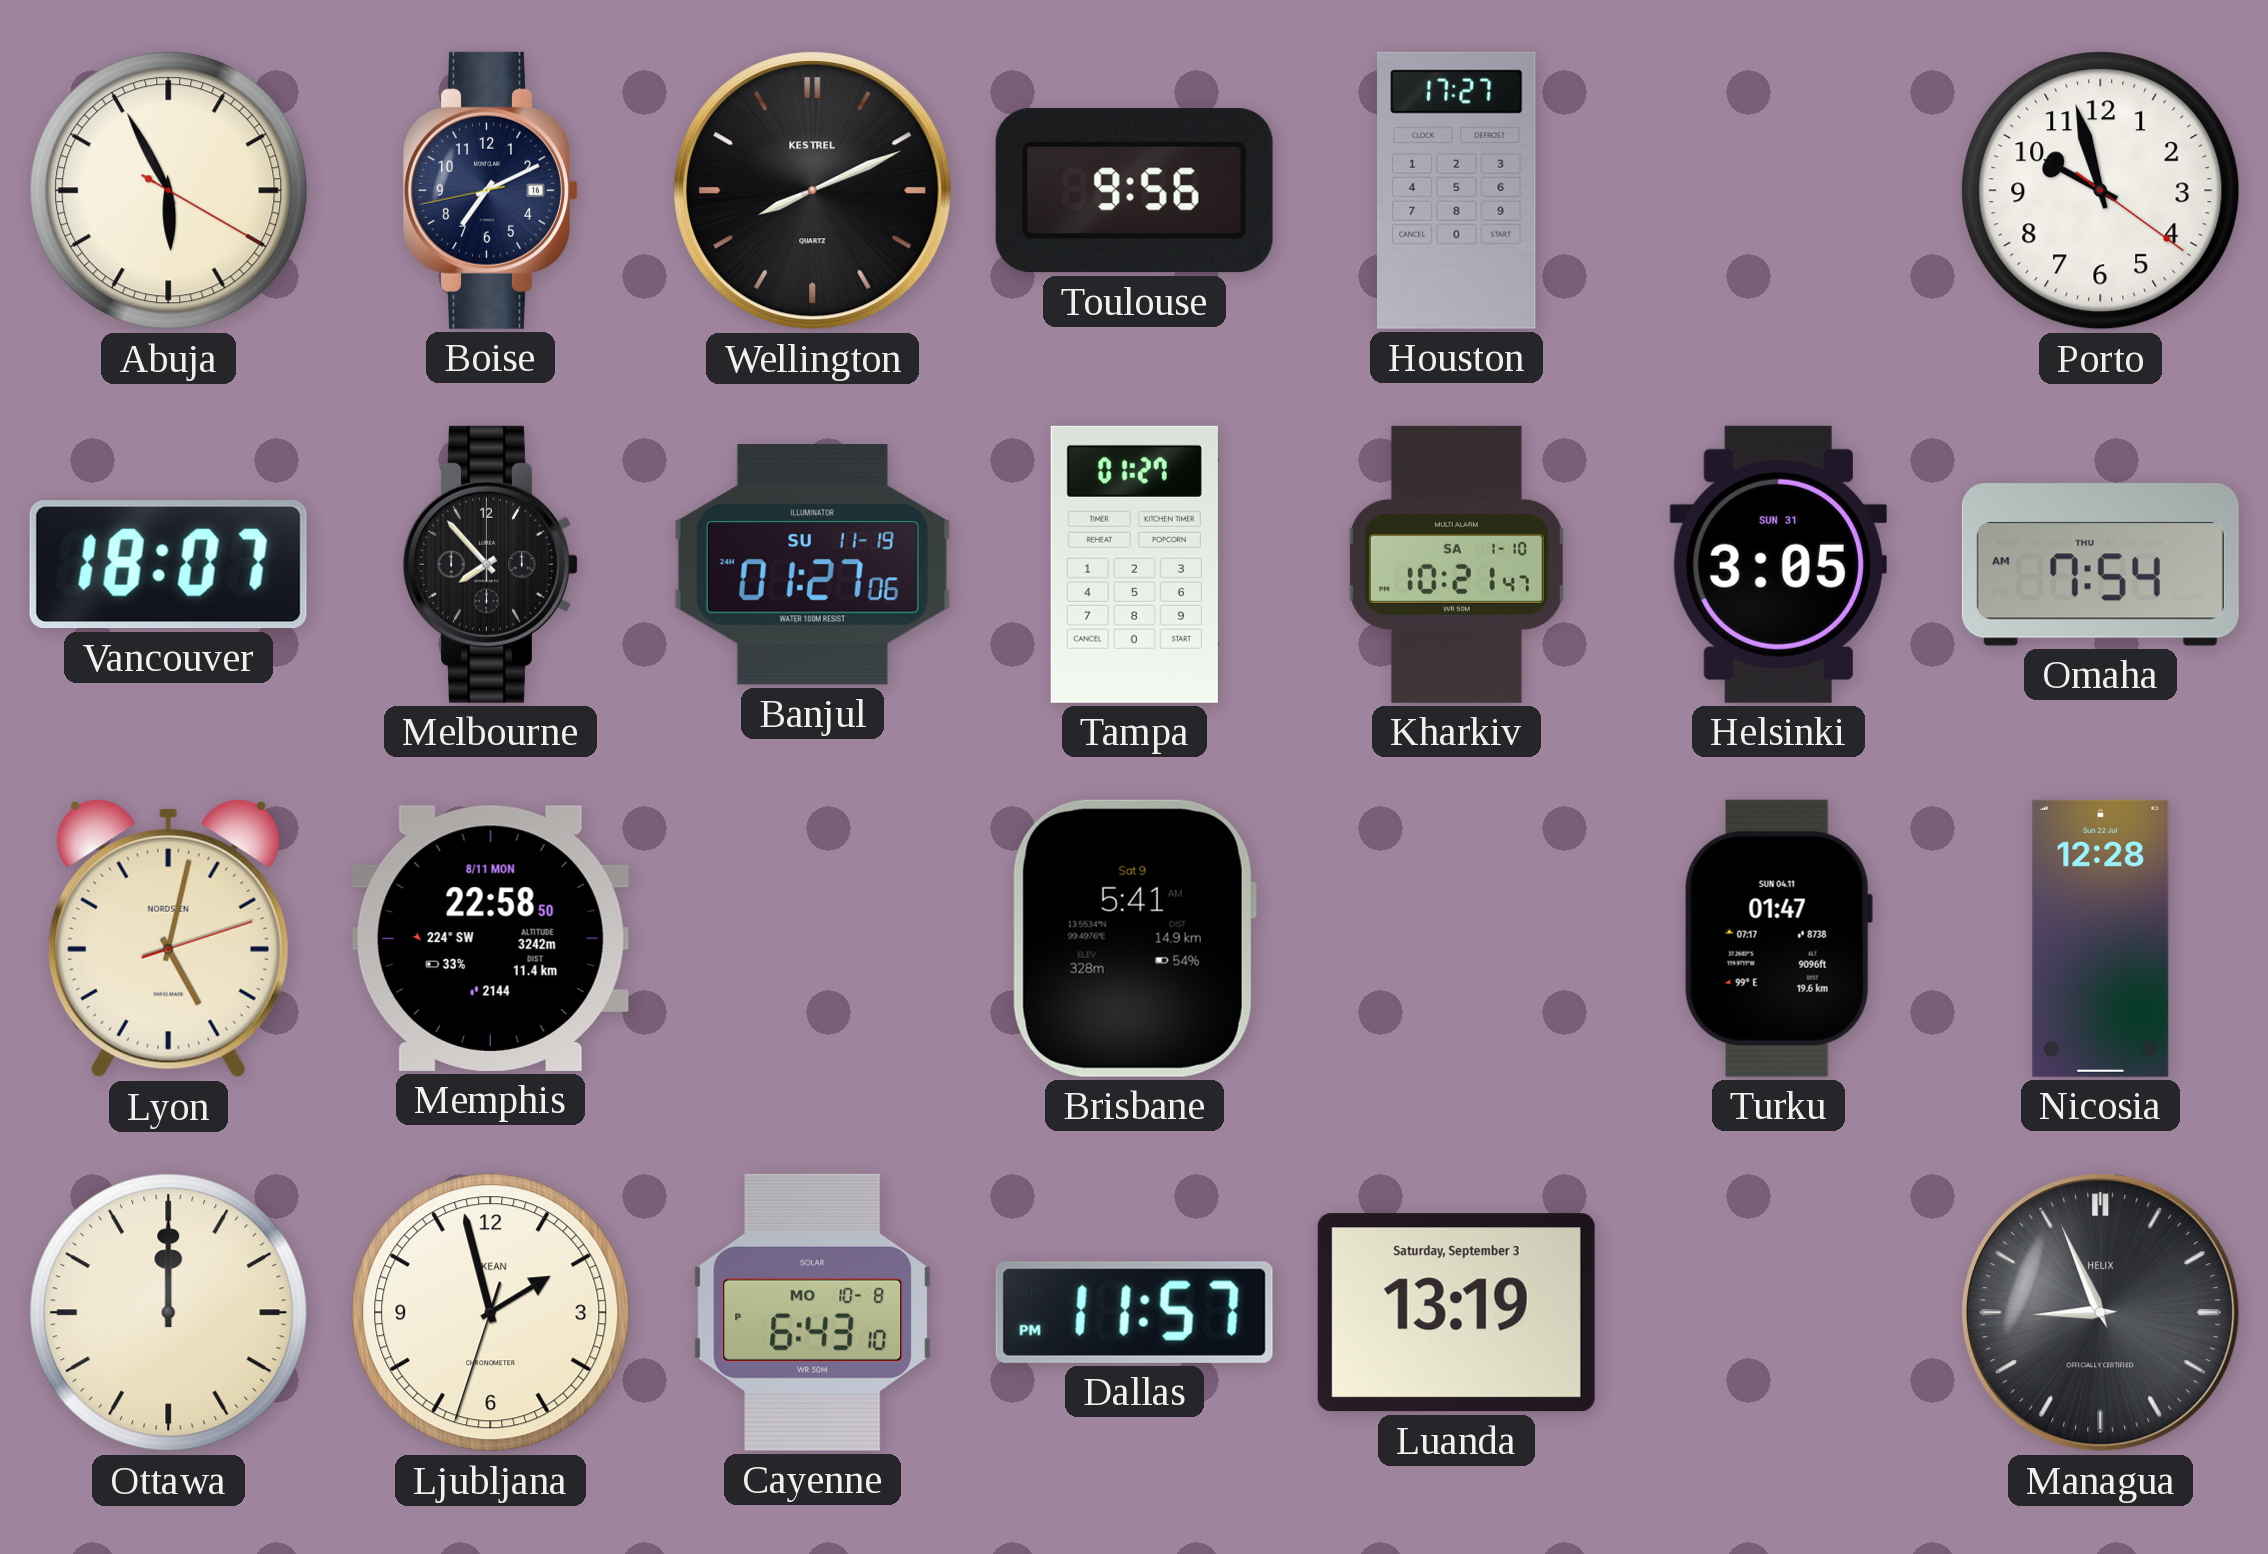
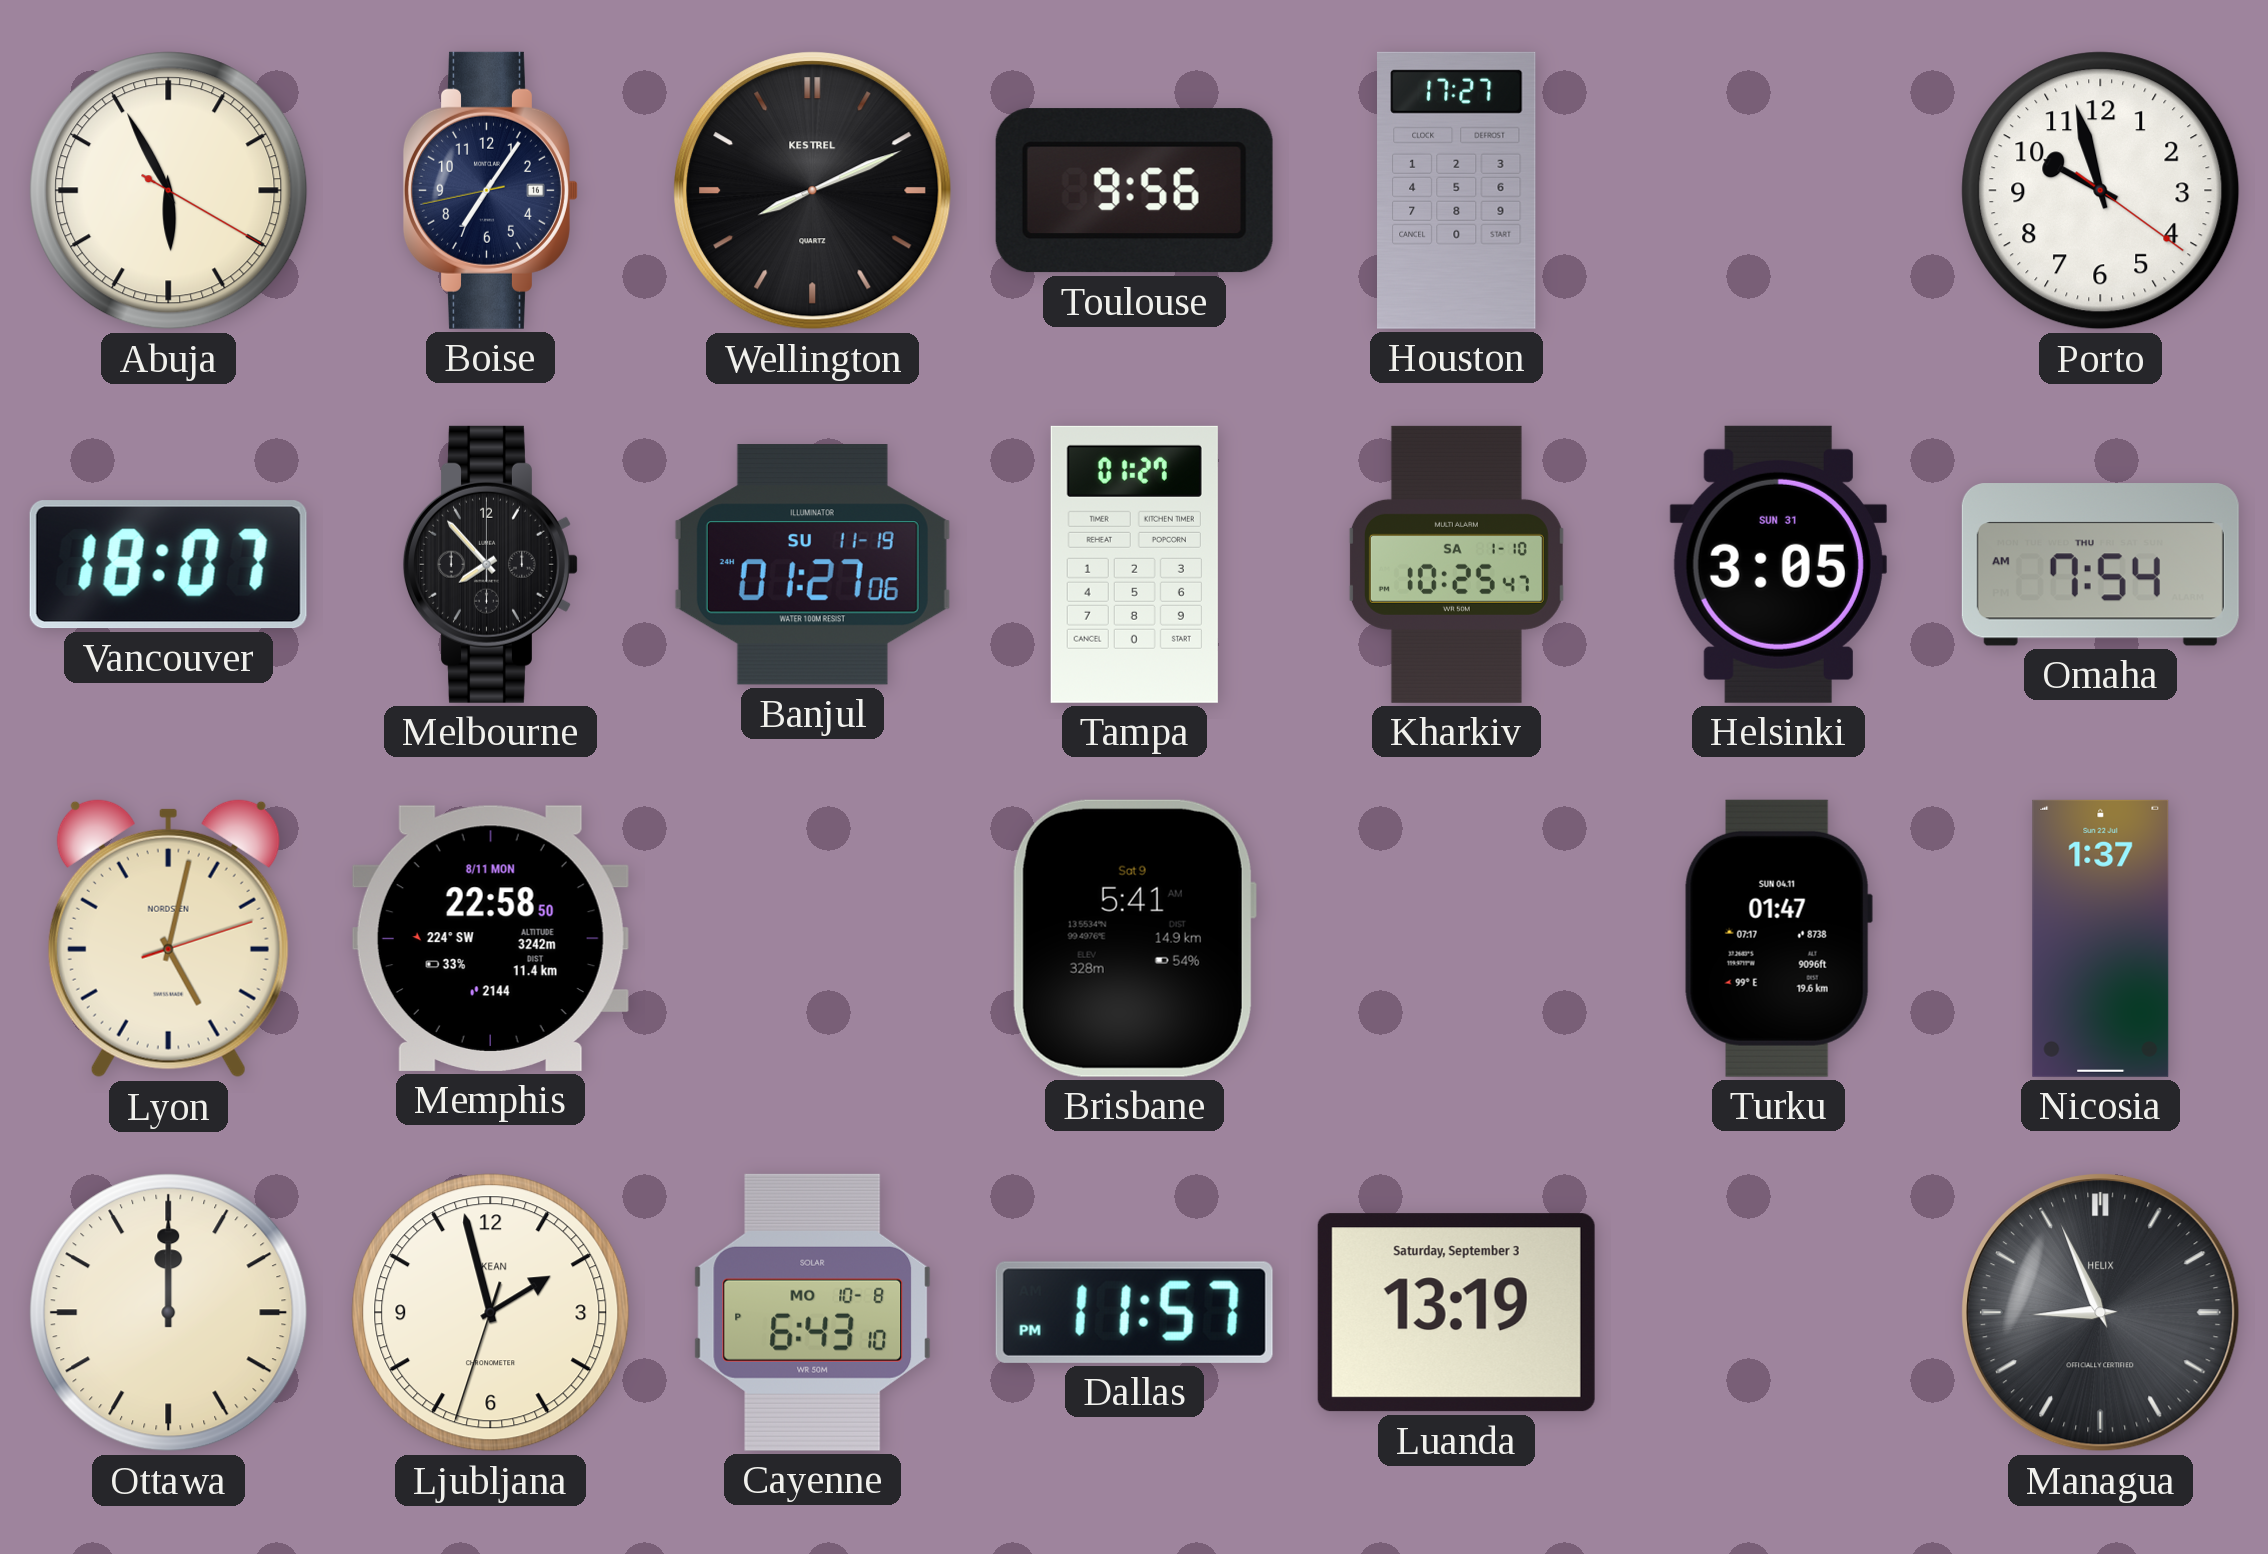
Boise: 7:10 -> 7:05
Kharkiv: 10:21 -> 10:25
Nicosia: 12:28 -> 1:37
